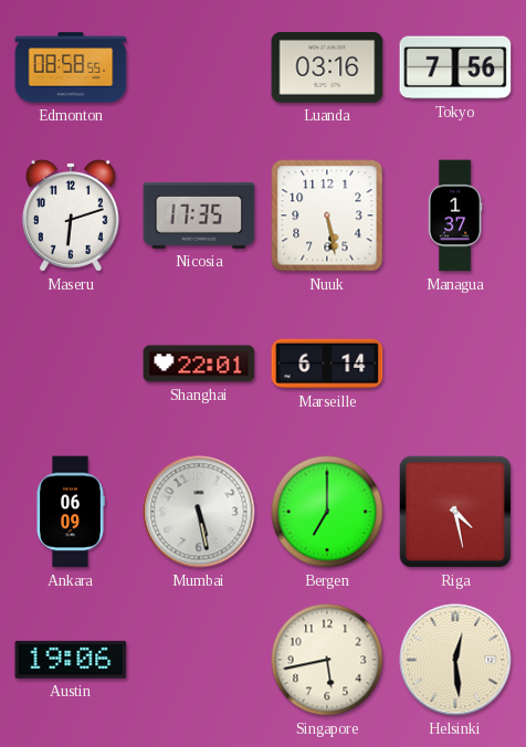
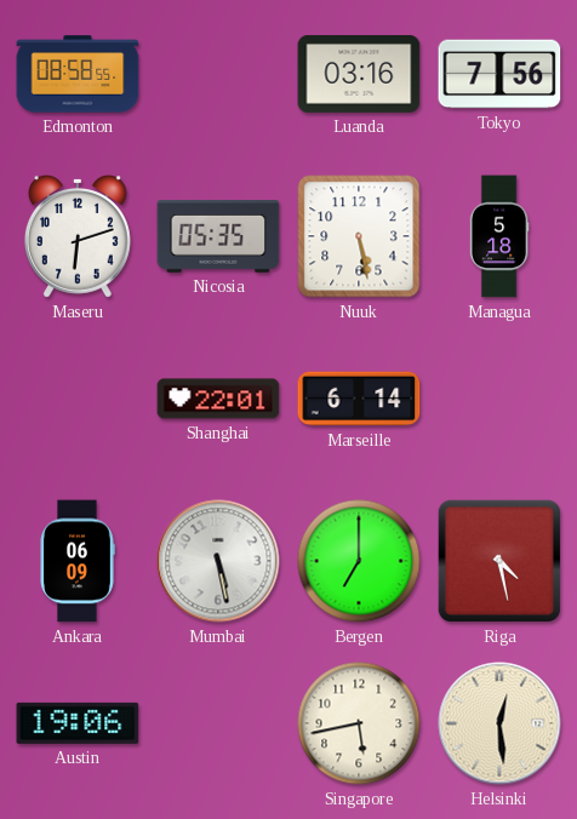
Nicosia: 17:35 -> 05:35
Managua: 1:37 -> 5:18
